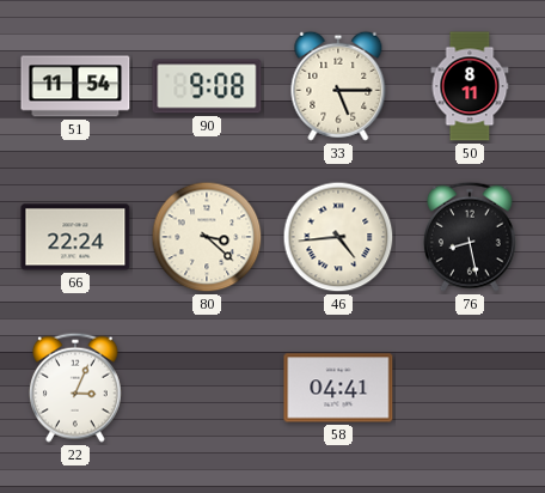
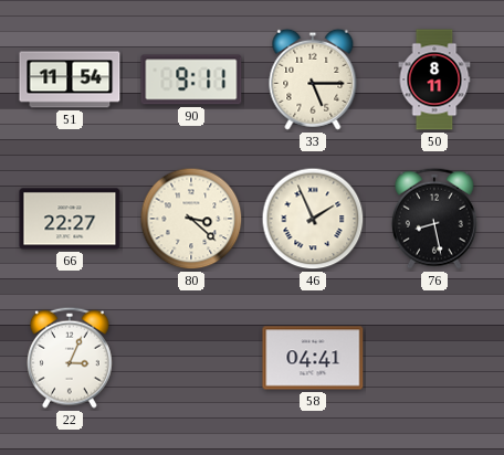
90: 9:08 -> 9:11
66: 22:24 -> 22:27
46: 4:44 -> 1:56
